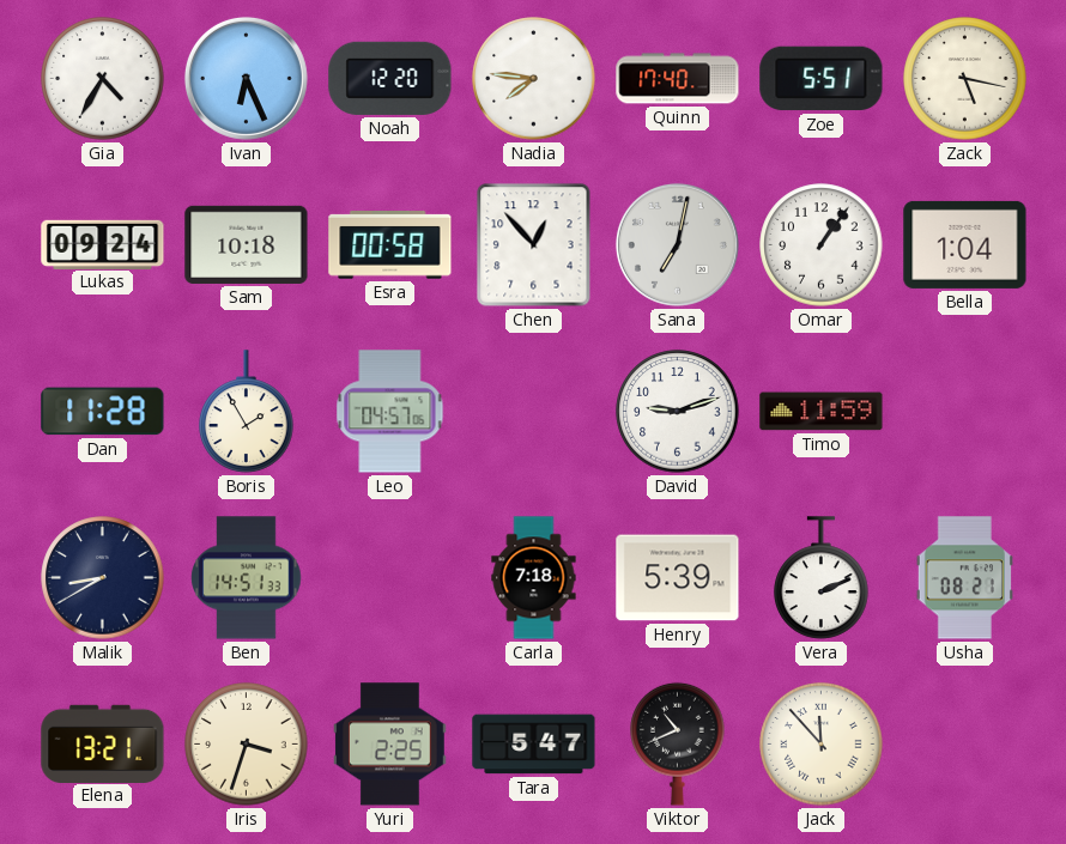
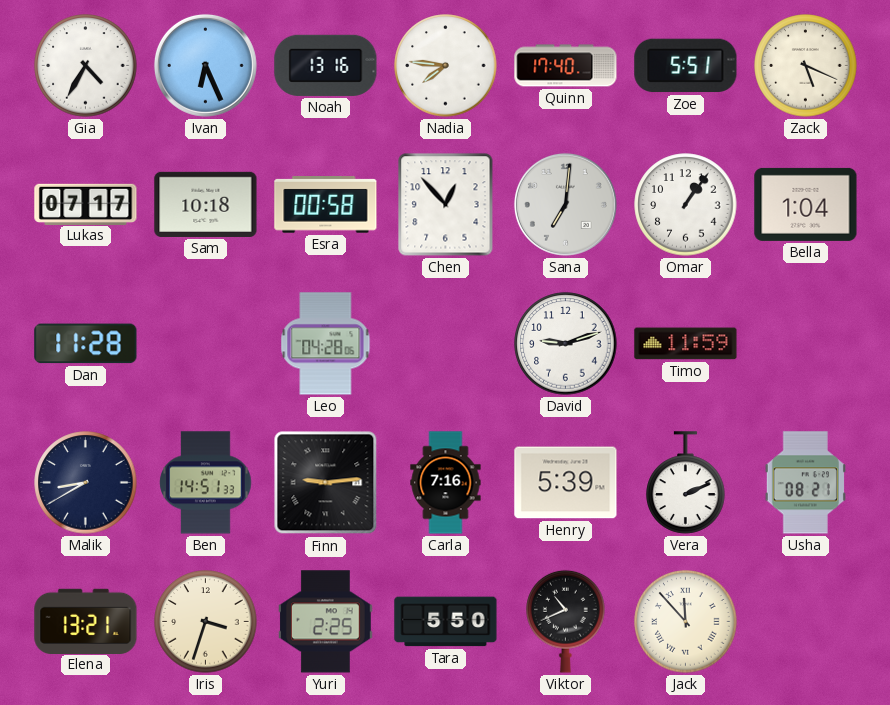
Noah: 12:20 -> 13:16
Zack: 5:17 -> 5:19
Lukas: 09:24 -> 07:17
Sana: 7:02 -> 7:01
Boris: 1:55 -> none
Leo: 04:57 -> 04:28
Finn: none -> 9:14
Carla: 7:18 -> 7:16
Tara: 5:47 -> 5:50
